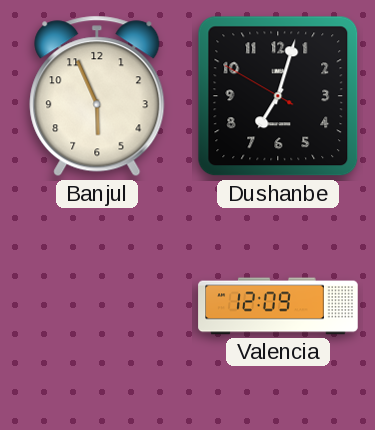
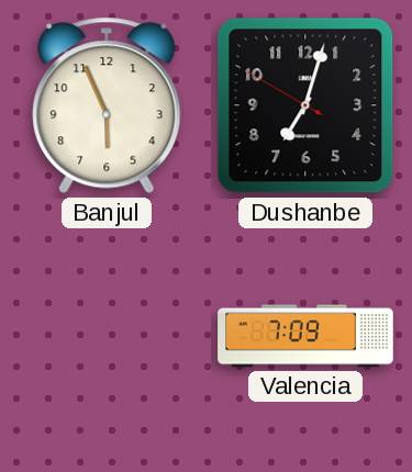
Valencia: 12:09 -> 7:09
